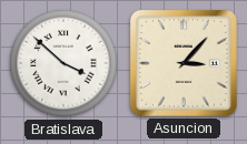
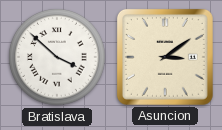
Asuncion: 3:07 -> 3:09
